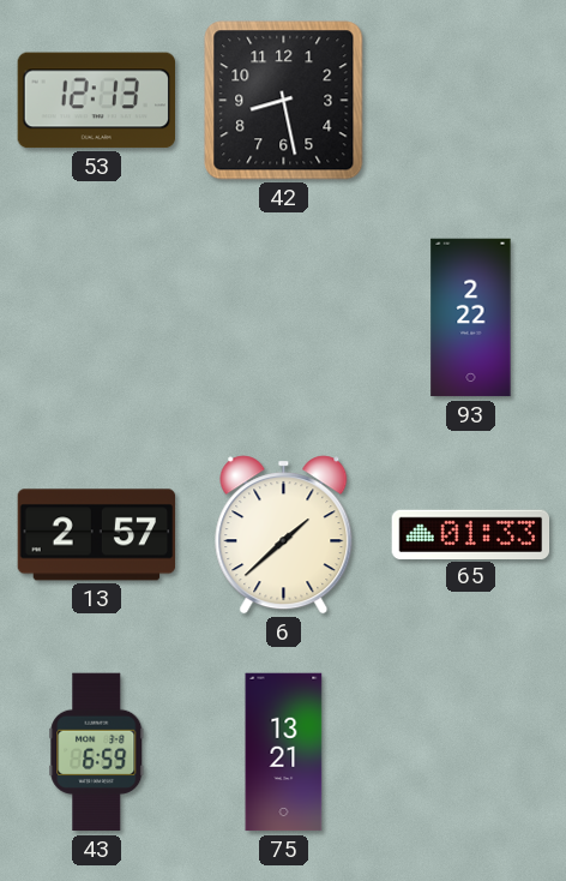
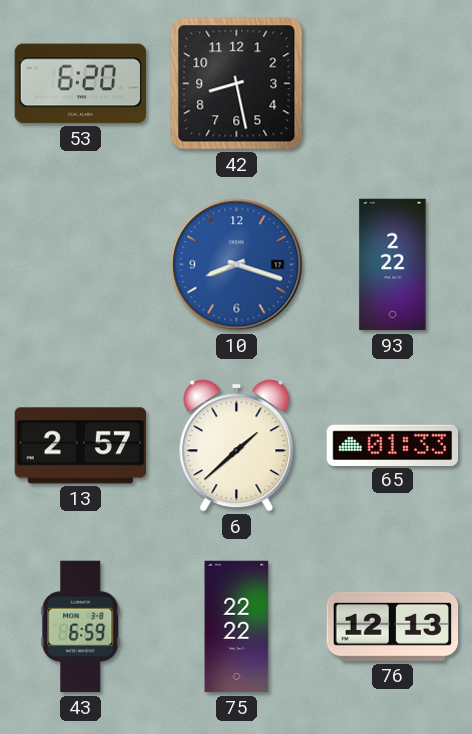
53: 12:13 -> 6:20
10: none -> 8:18
75: 13:21 -> 22:22
76: none -> 12:13
